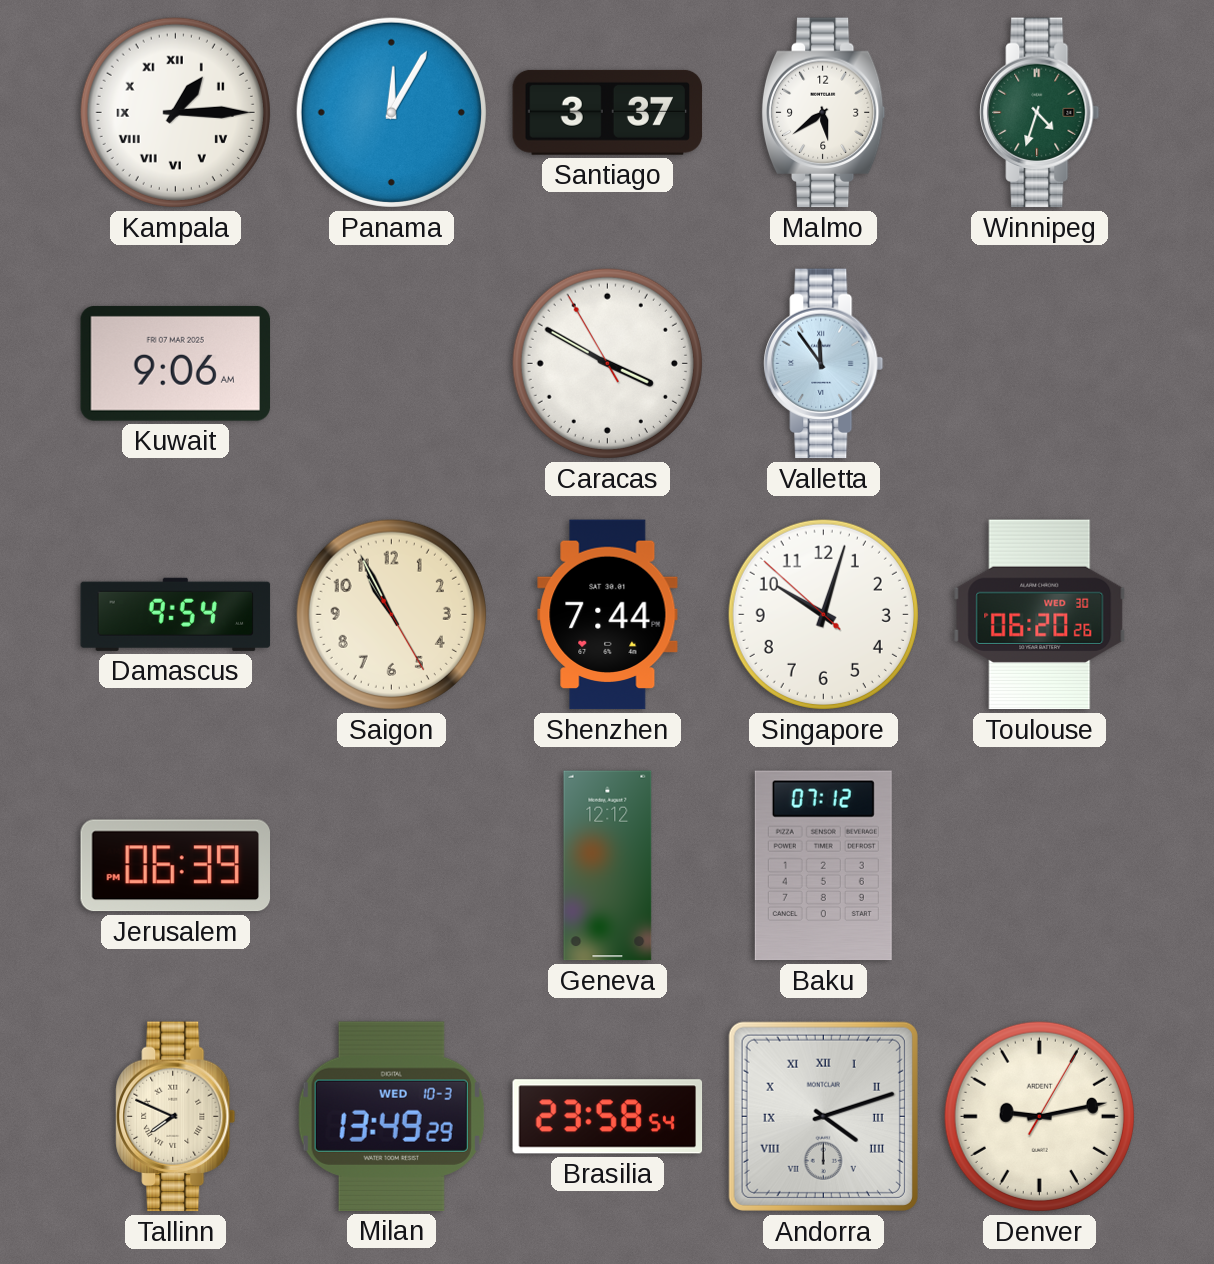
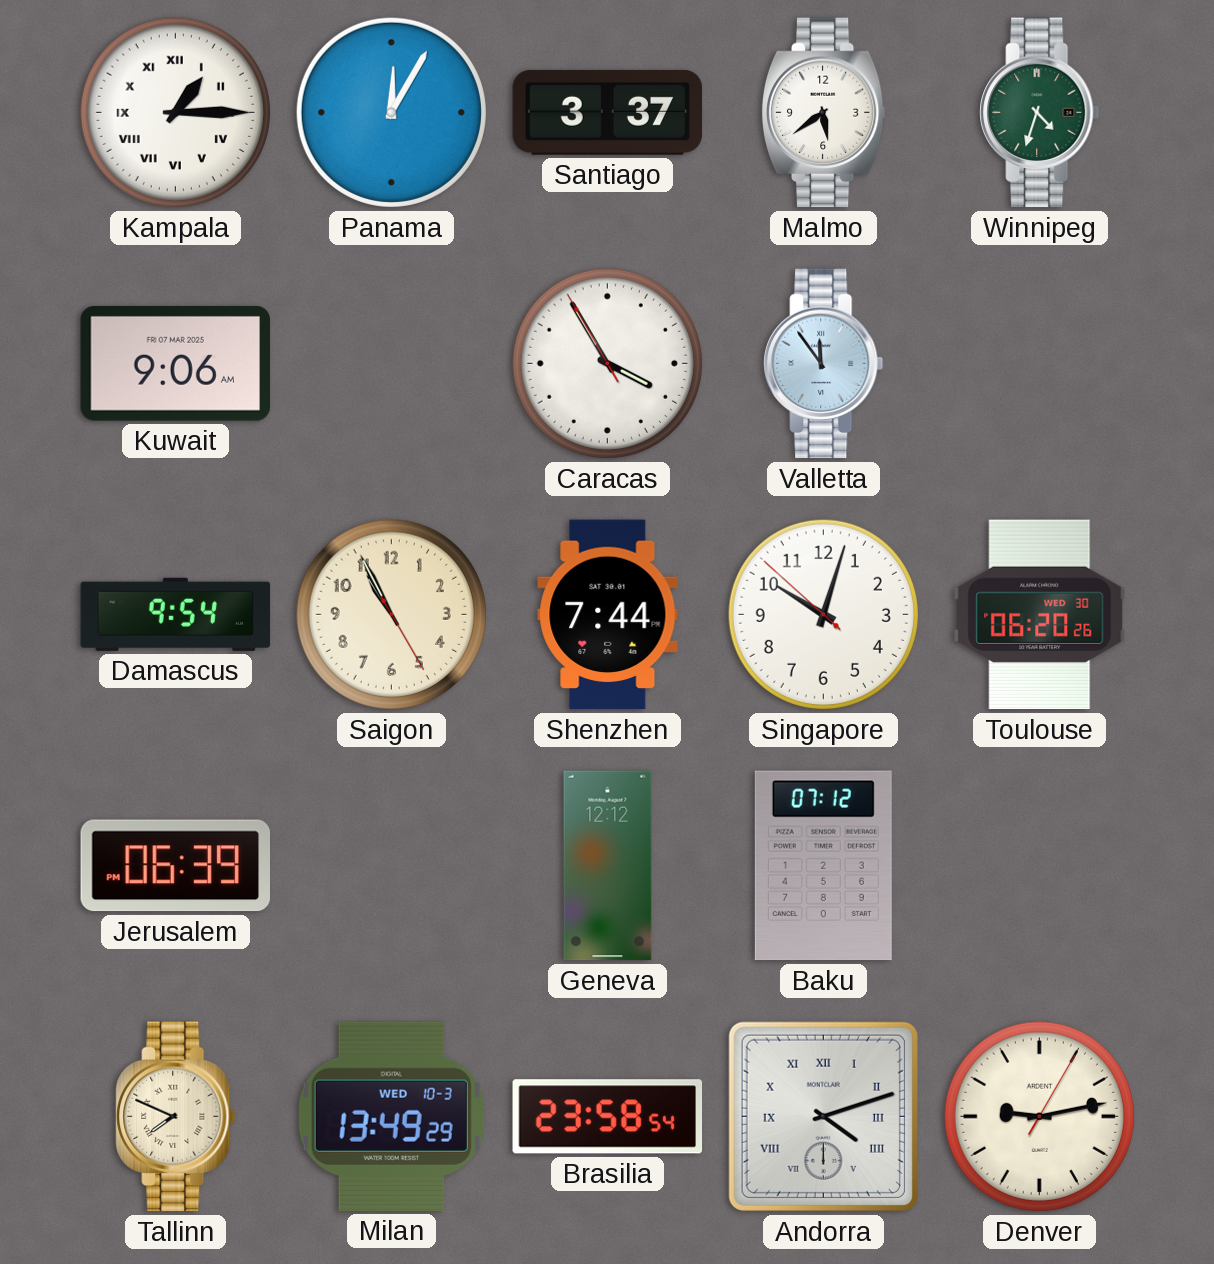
Caracas: 3:49 -> 3:54
